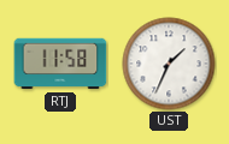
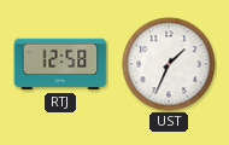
RTJ: 11:58 -> 12:58
